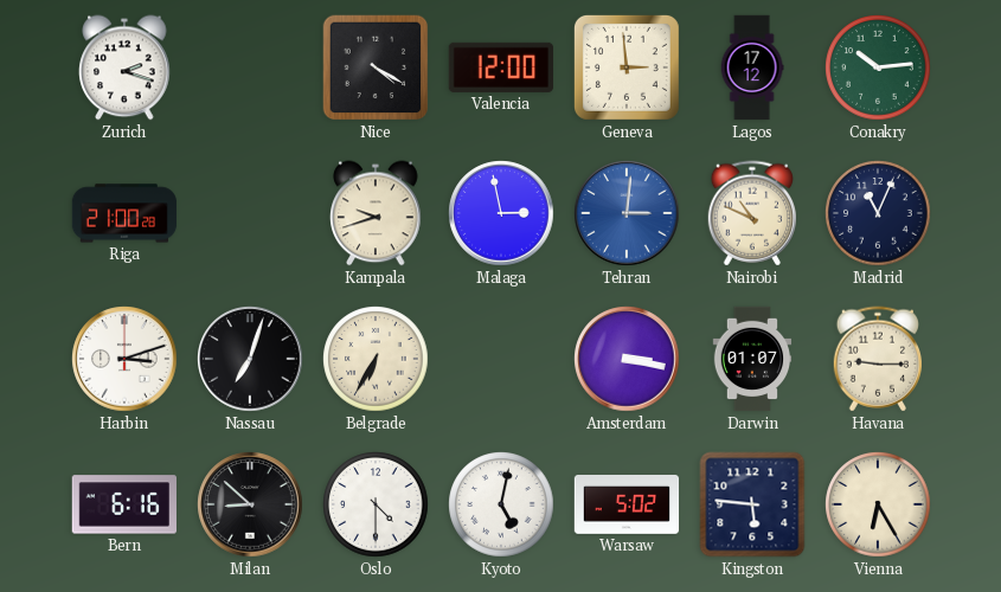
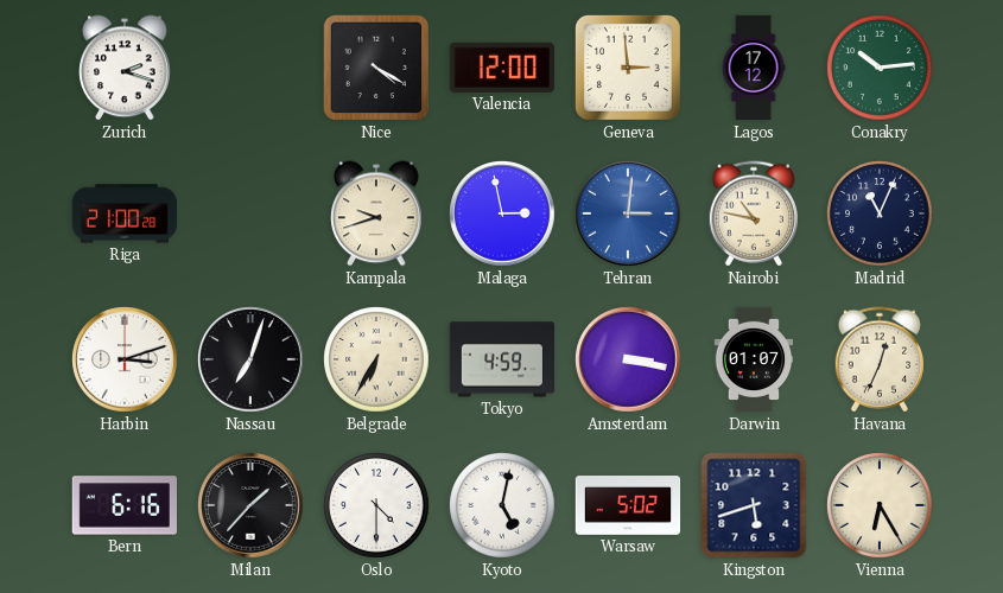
Nairobi: 10:49 -> 10:47
Tokyo: none -> 4:59
Havana: 9:15 -> 12:34
Milan: 8:52 -> 1:37
Kingston: 5:46 -> 5:42
